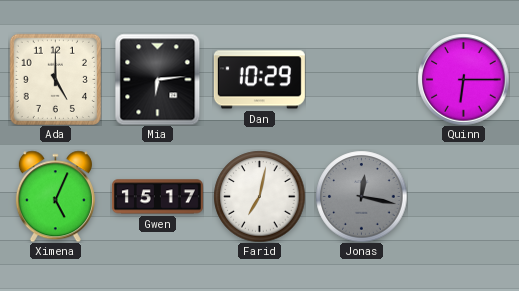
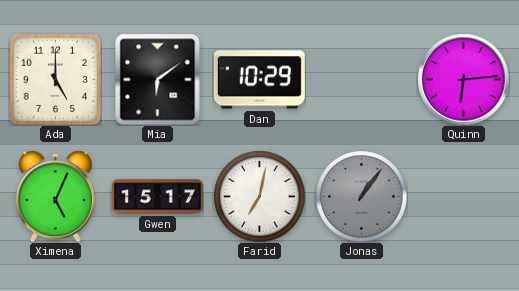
Mia: 6:14 -> 6:09
Quinn: 6:15 -> 6:14
Jonas: 12:17 -> 1:06
